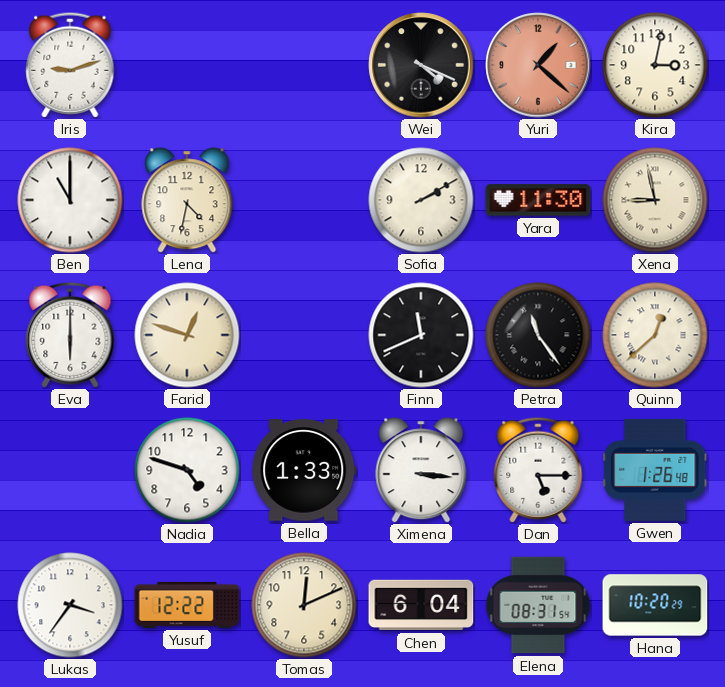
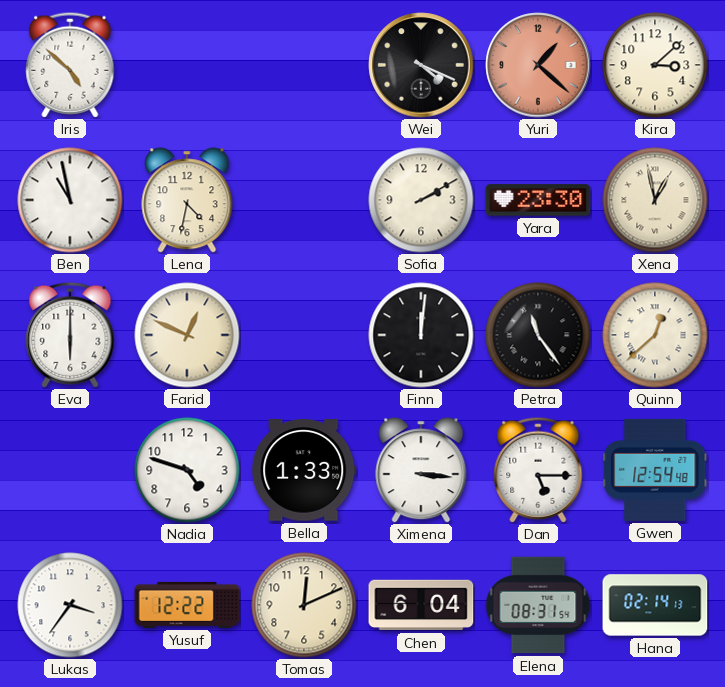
Iris: 9:12 -> 4:52
Kira: 3:02 -> 3:08
Ben: 11:00 -> 10:58
Yara: 11:30 -> 23:30
Xena: 8:58 -> 12:58
Farid: 12:48 -> 12:49
Finn: 11:41 -> 12:01
Gwen: 1:26 -> 12:54
Hana: 10:20 -> 02:14
